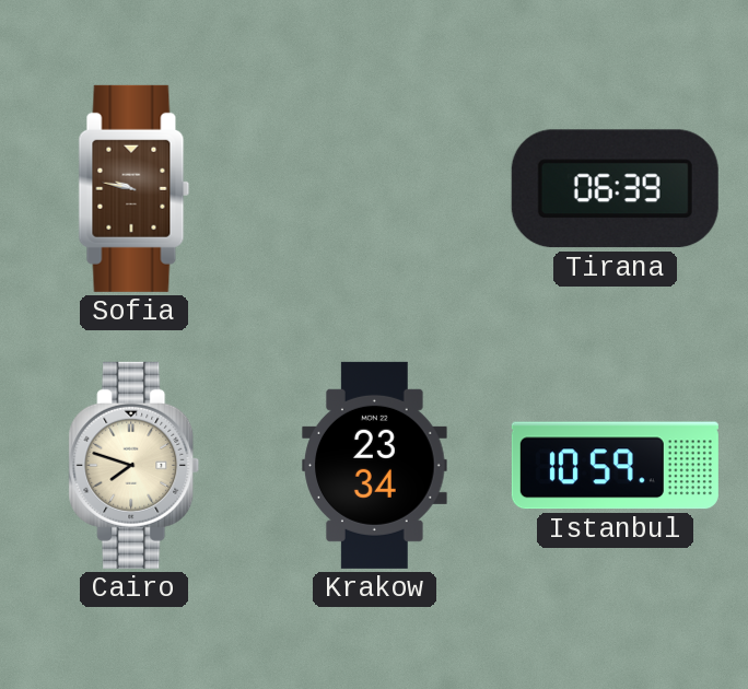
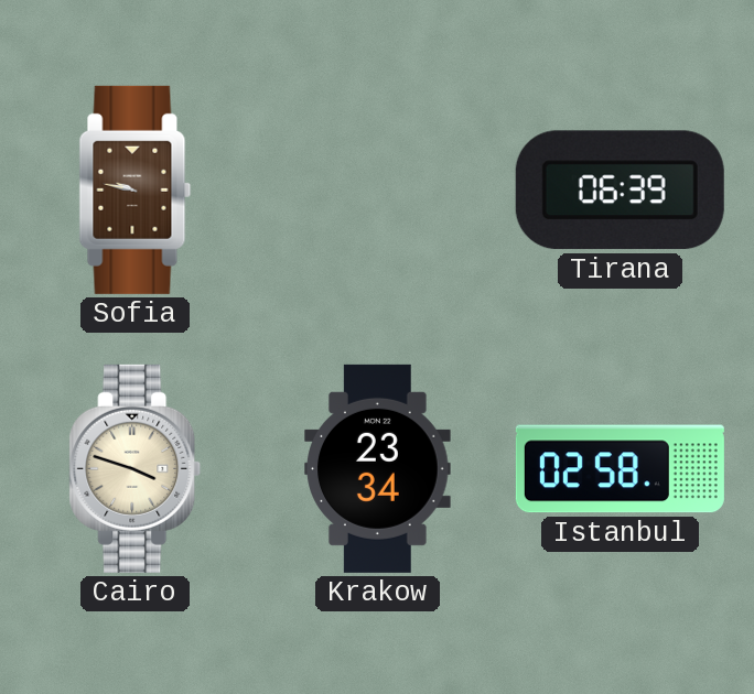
Cairo: 7:48 -> 3:48
Istanbul: 10:59 -> 02:58
